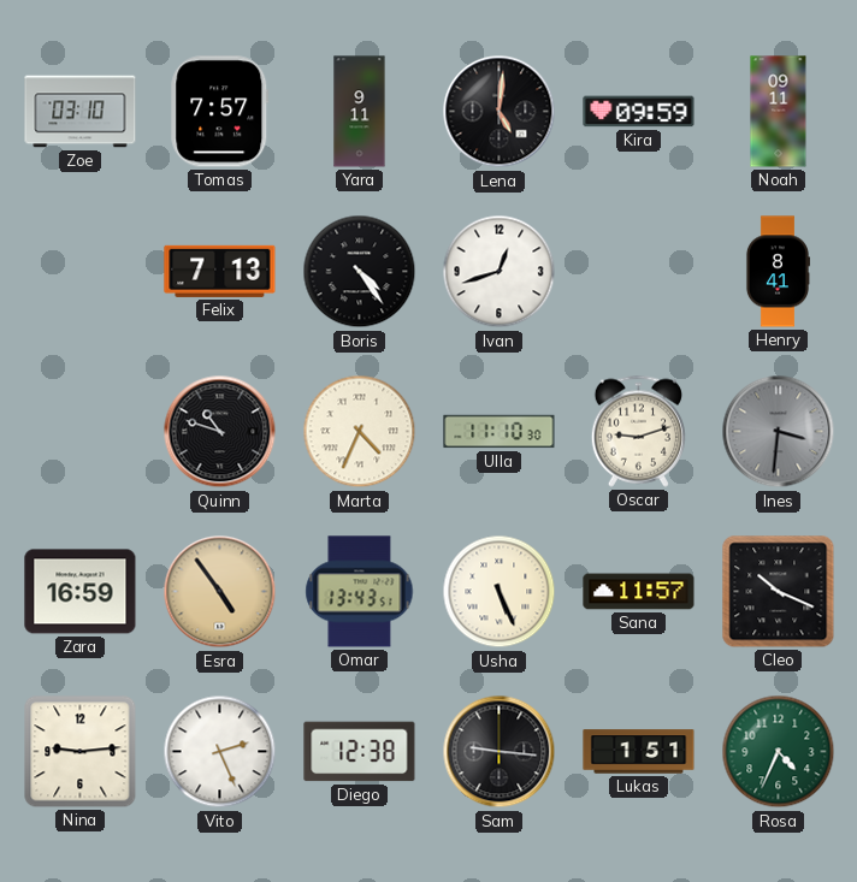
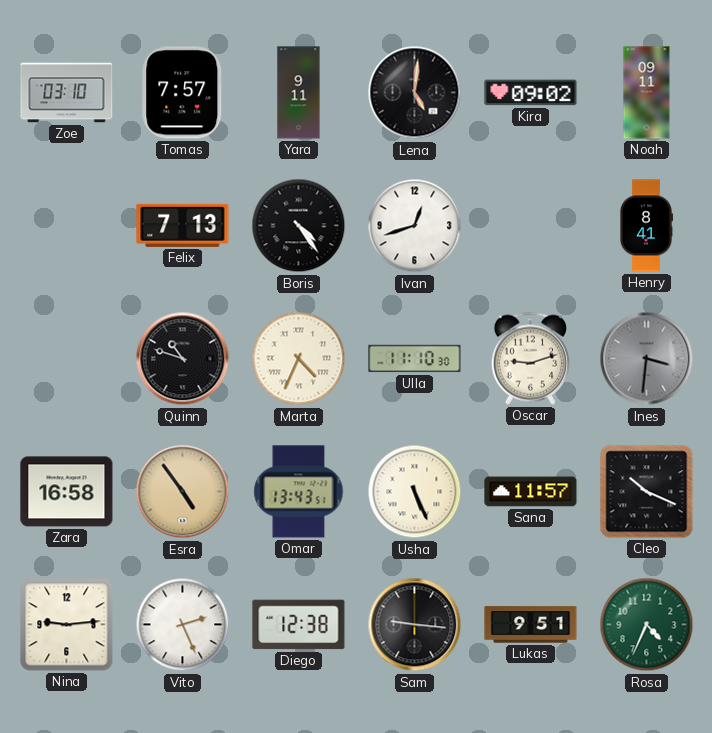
Kira: 09:59 -> 09:02
Zara: 16:59 -> 16:58
Lukas: 1:51 -> 9:51
